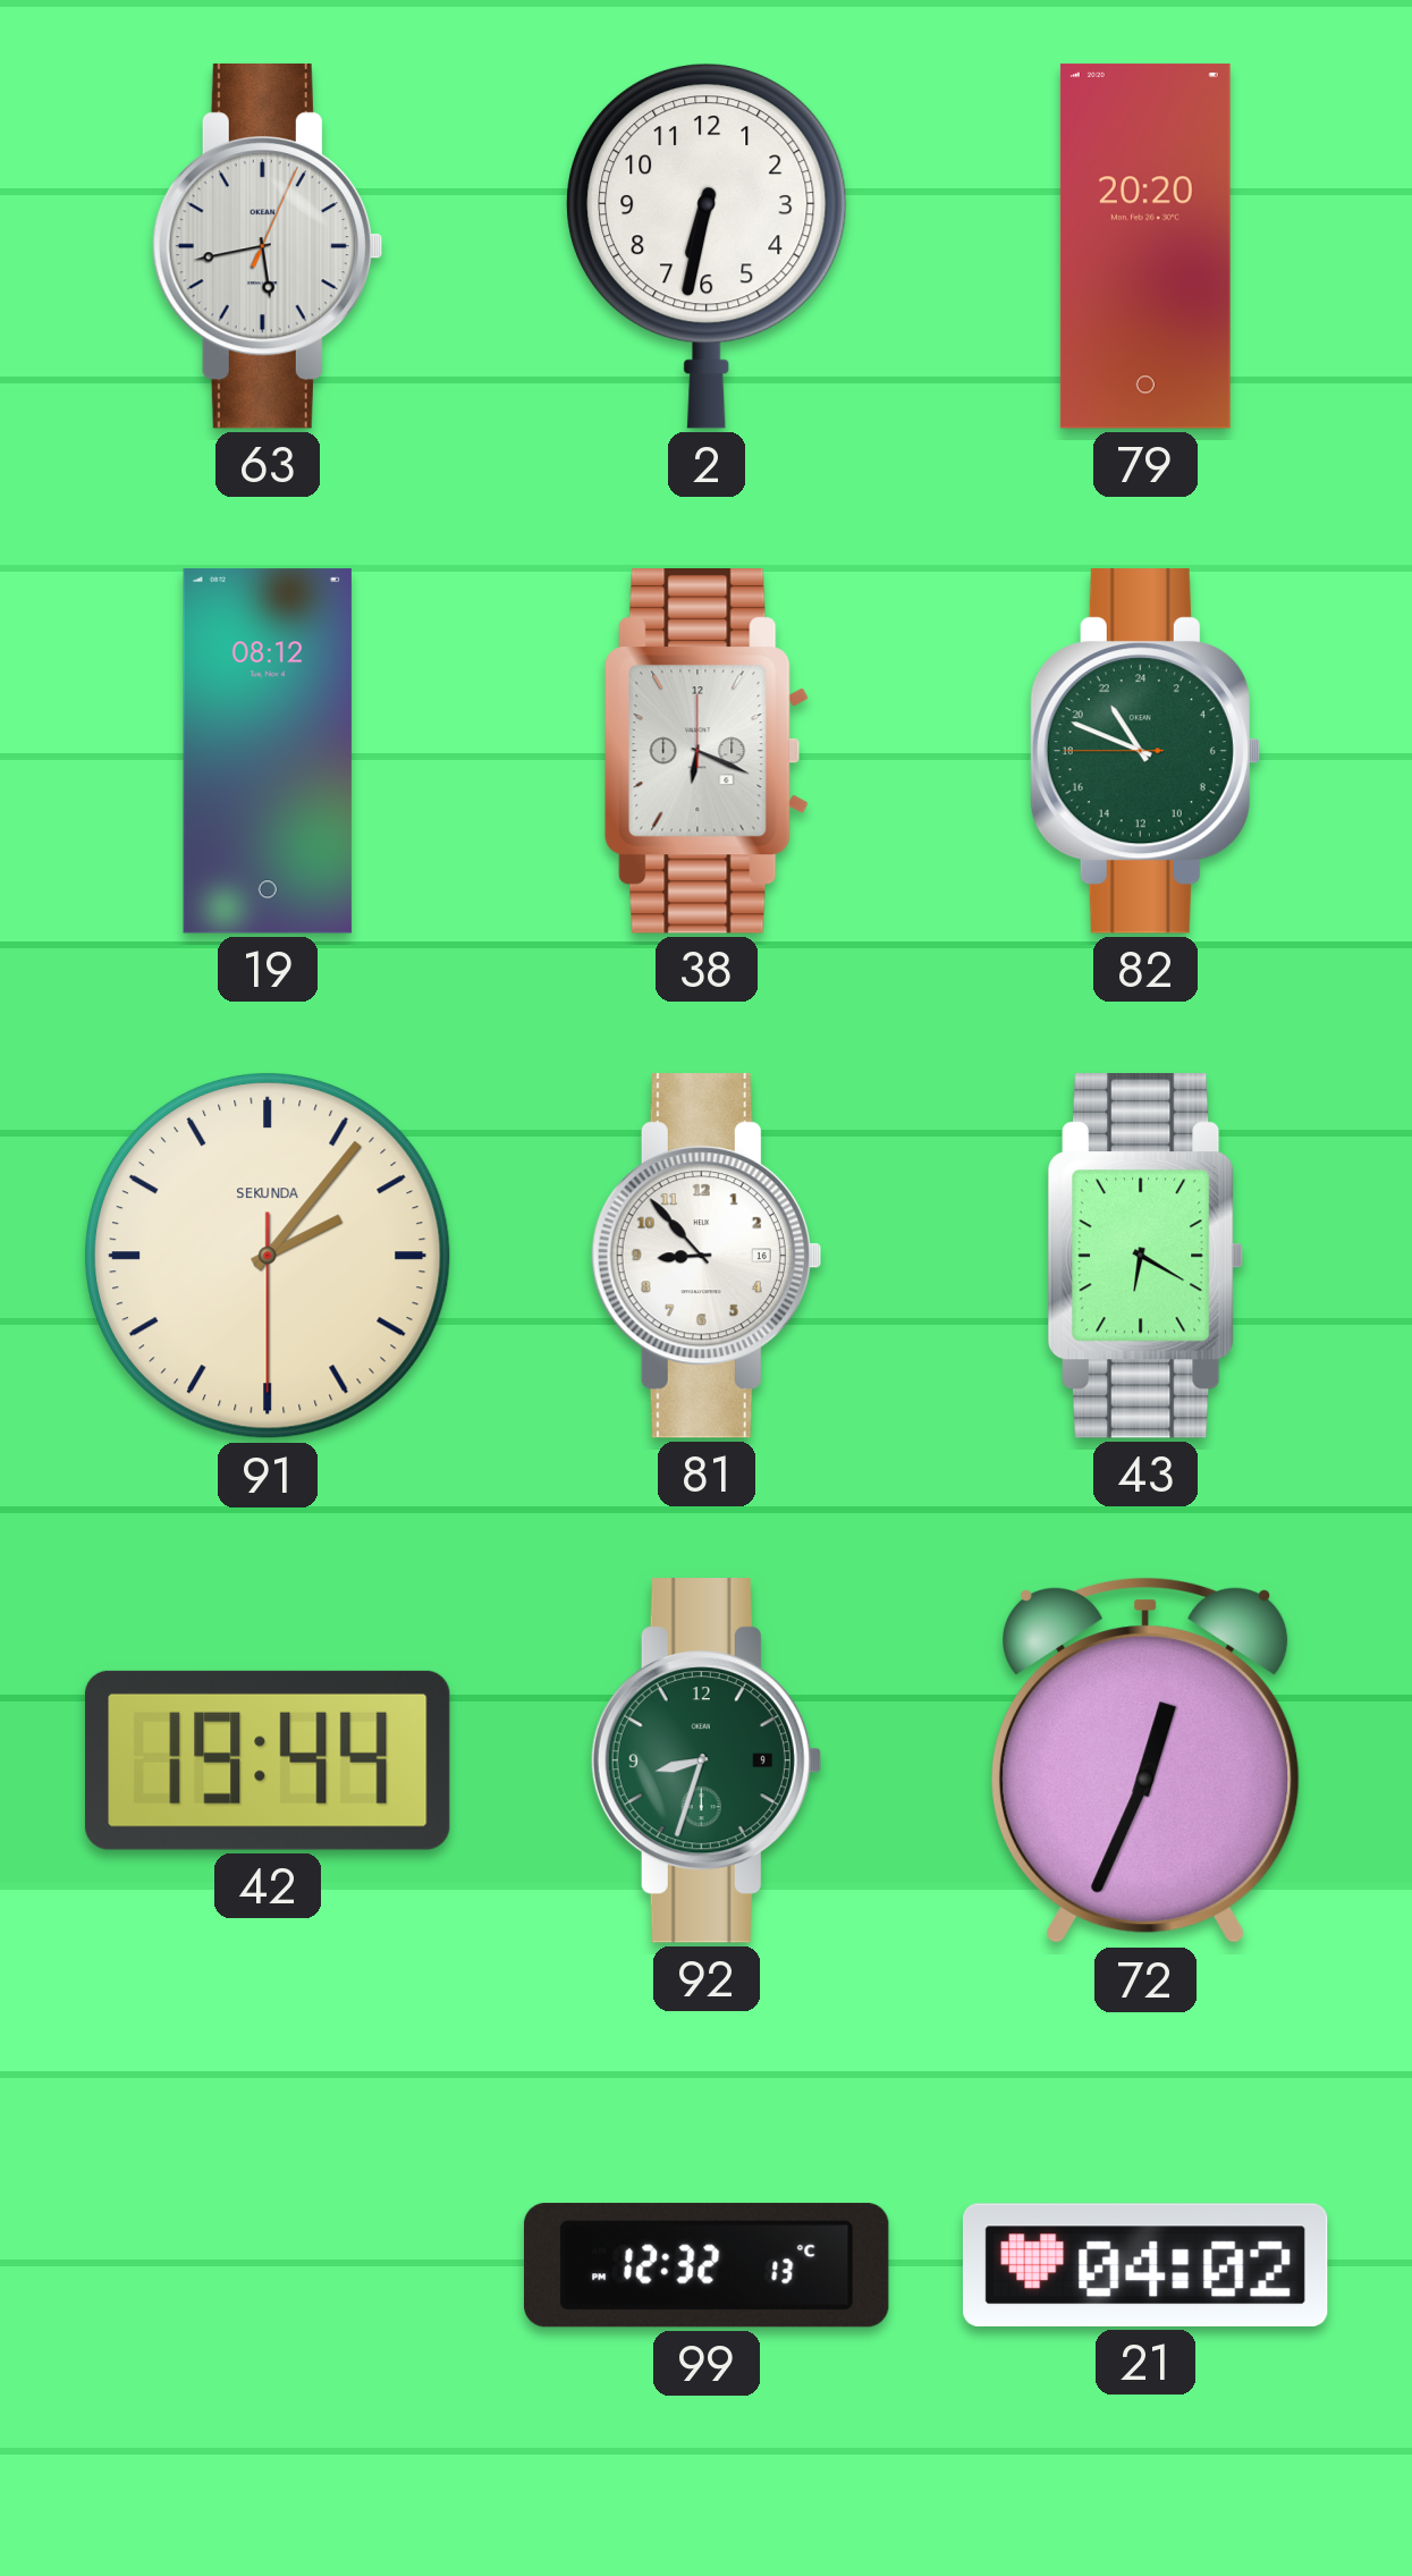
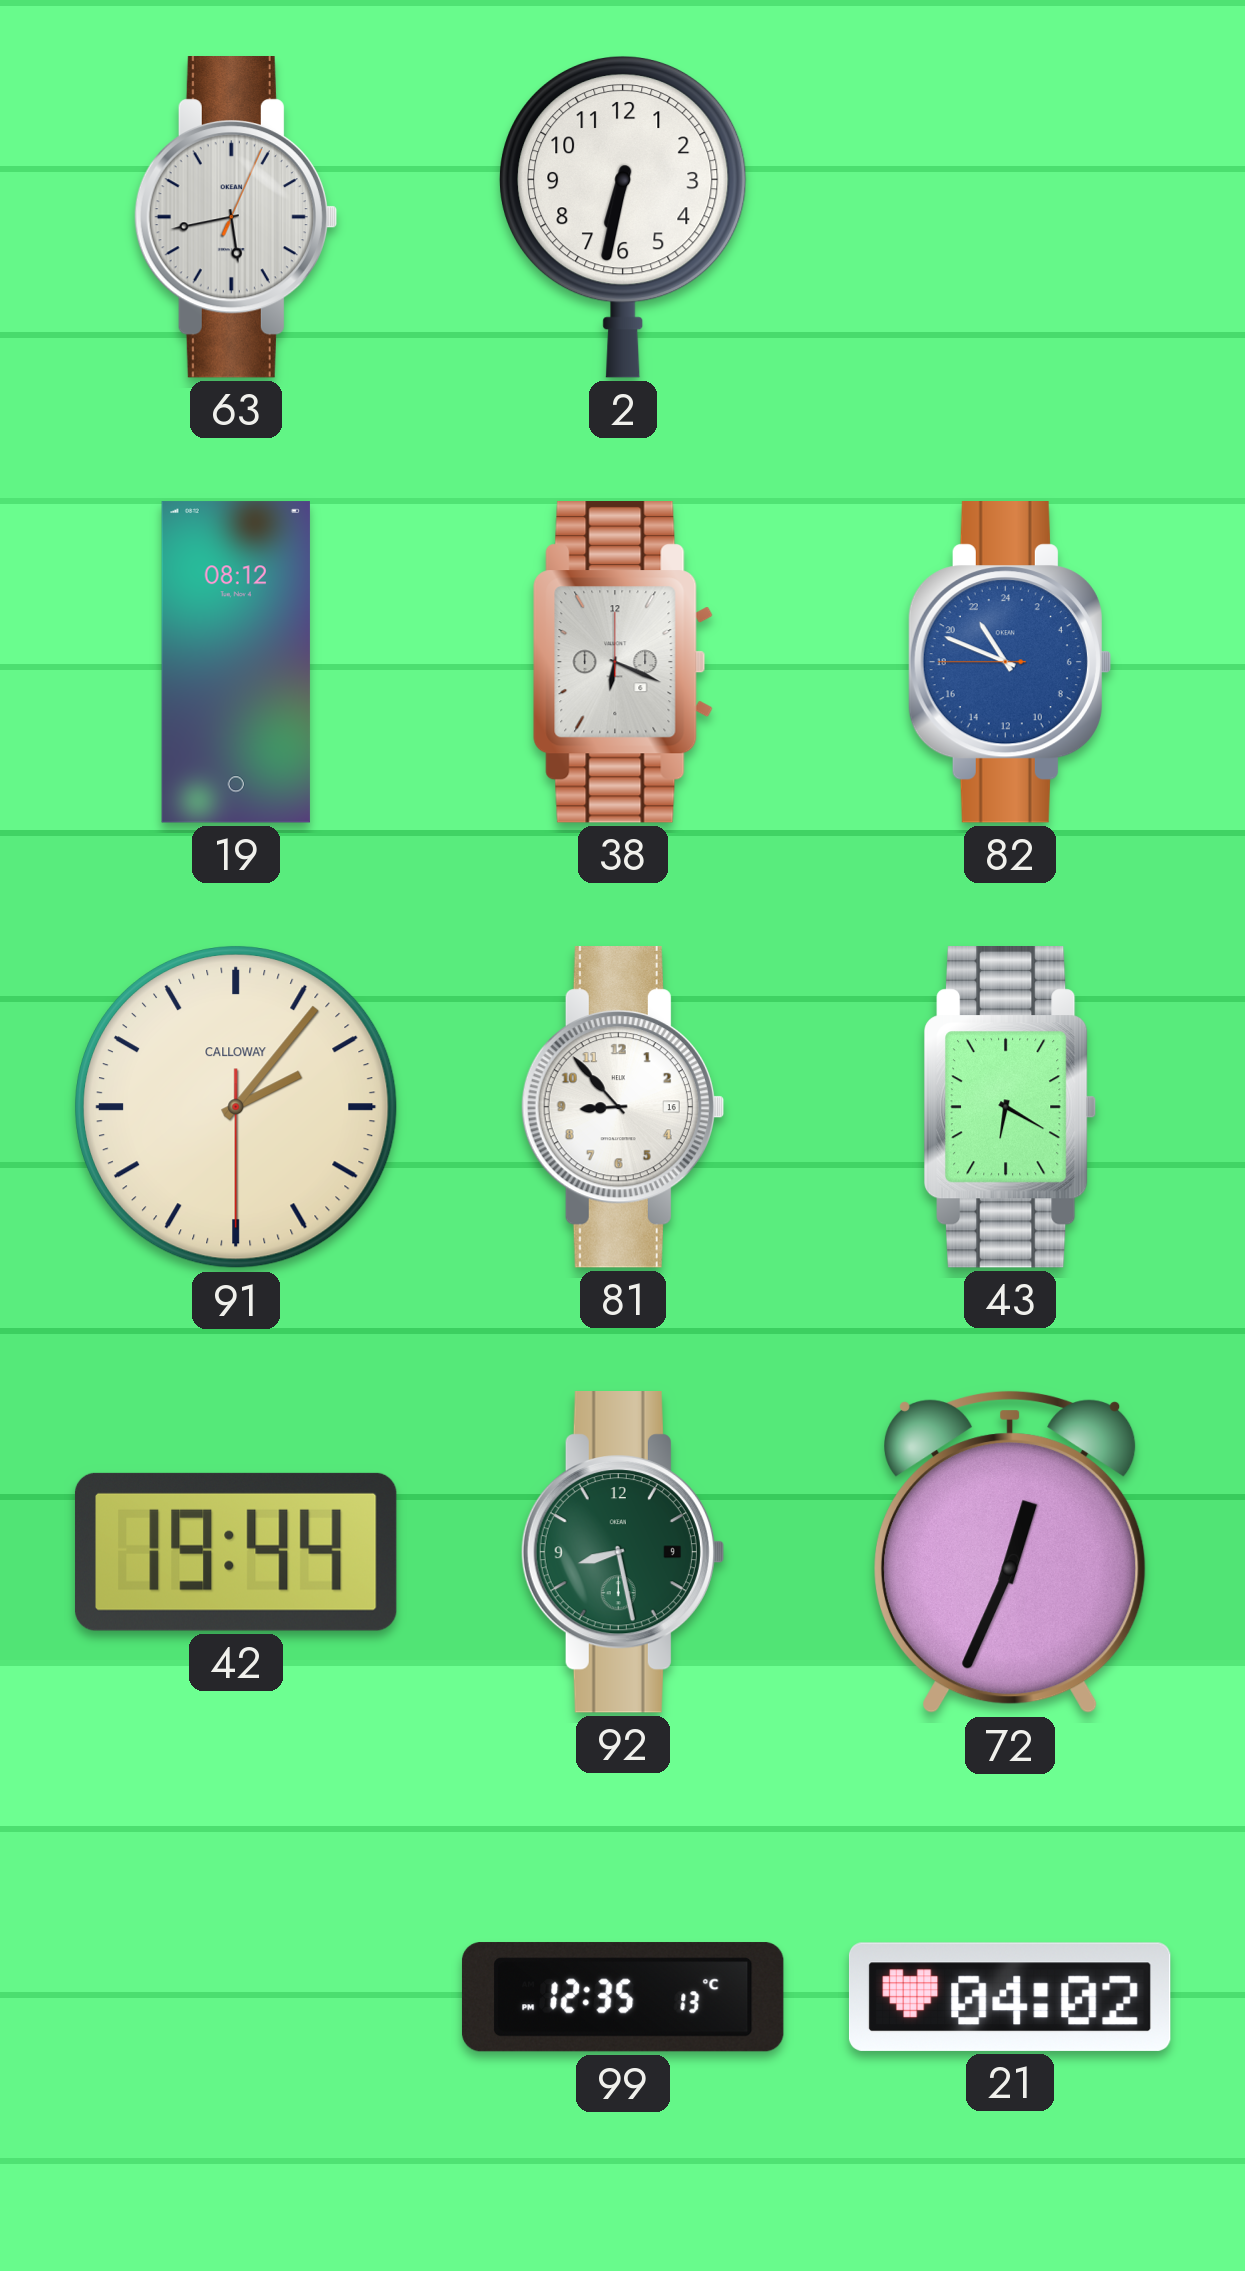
79: 20:20 -> none
82 dial: green -> blue
91 brand: SEKUNDA -> CALLOWAY
92: 8:33 -> 8:28
99: 12:32 -> 12:35
